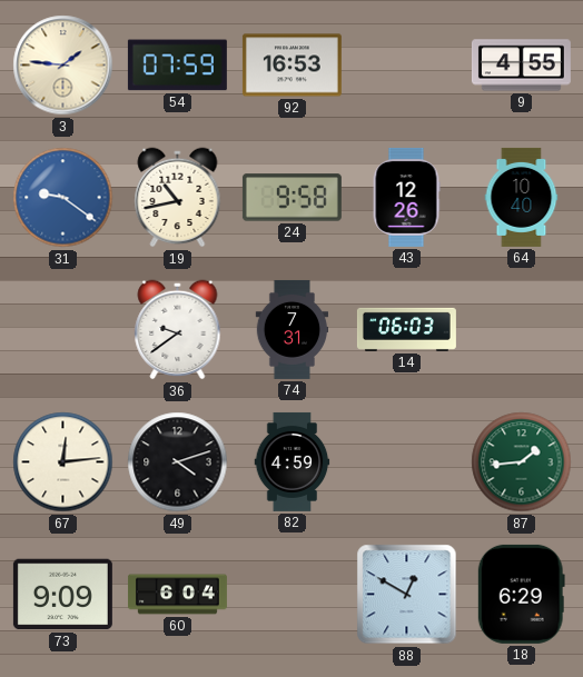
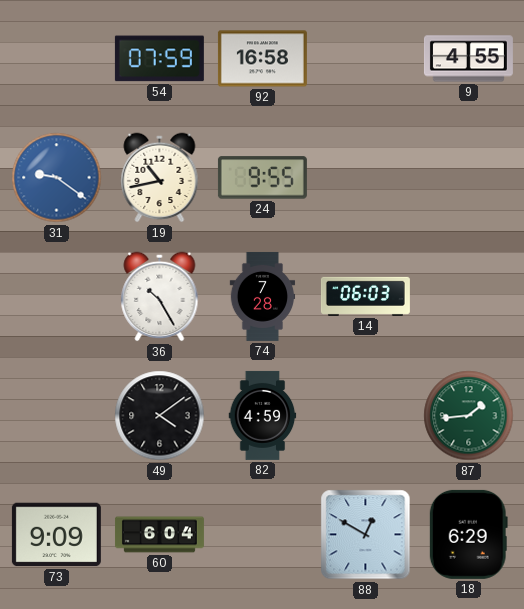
3: 1:46 -> none
92: 16:53 -> 16:58
24: 9:58 -> 9:55
43: 12:26 -> none
64: 10:40 -> none
36: 9:39 -> 10:25
74: 7:31 -> 7:28
67: 12:14 -> none
49: 4:12 -> 4:09
